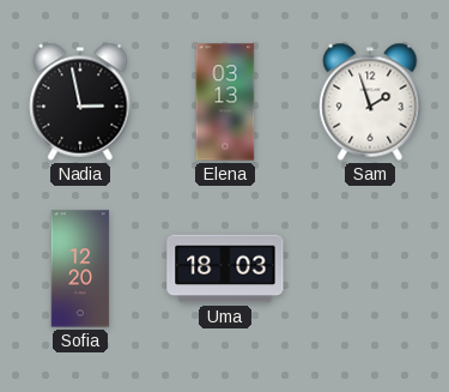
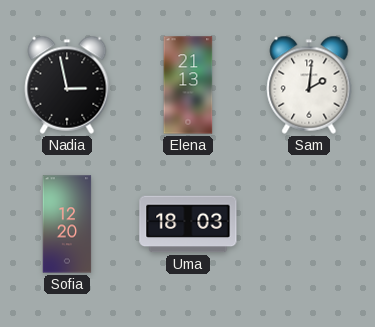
Elena: 03:13 -> 21:13
Sam: 1:57 -> 2:01
